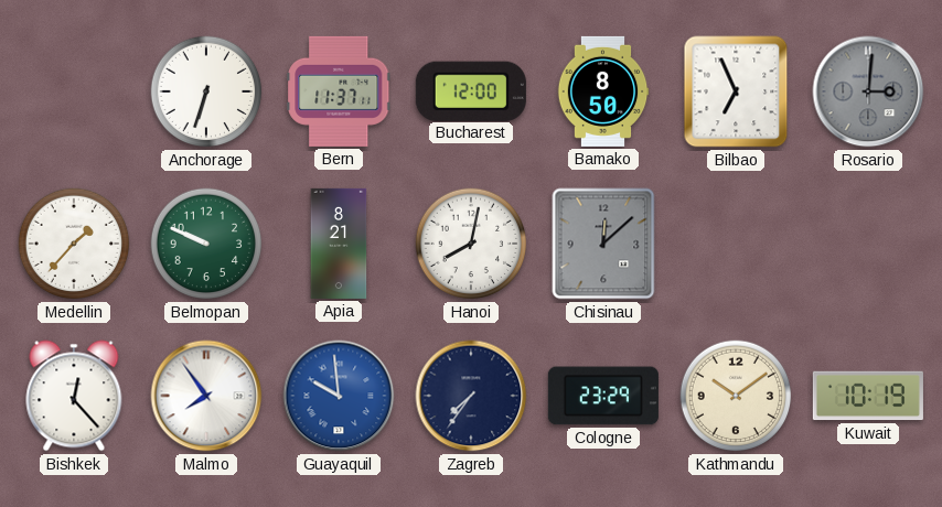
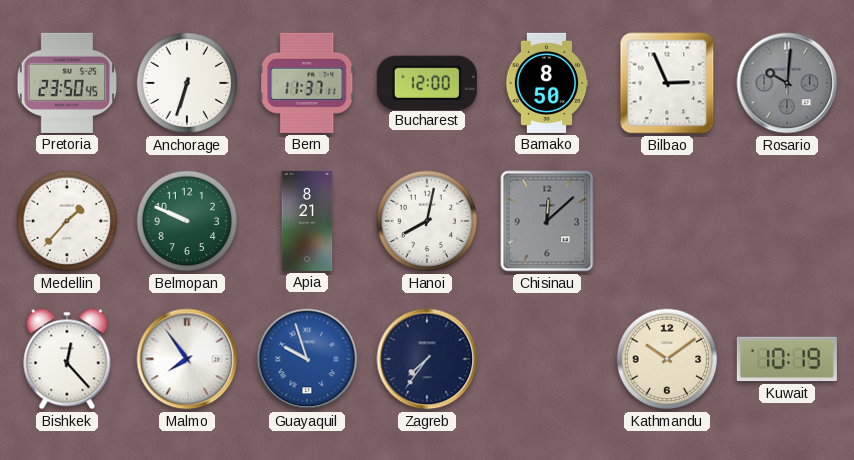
Pretoria: none -> 23:50
Bilbao: 6:56 -> 2:56
Rosario: 3:01 -> 10:01
Guayaquil: 9:59 -> 9:57
Cologne: 23:29 -> none
